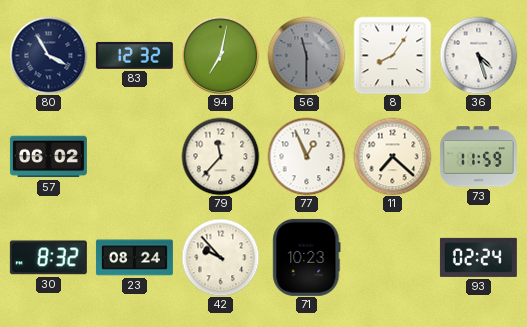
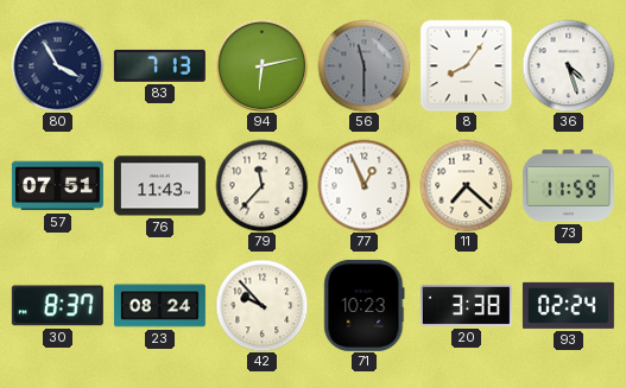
83: 12:32 -> 7:13
94: 7:02 -> 6:13
57: 06:02 -> 07:51
76: none -> 11:43
30: 8:32 -> 8:37
20: none -> 3:38
